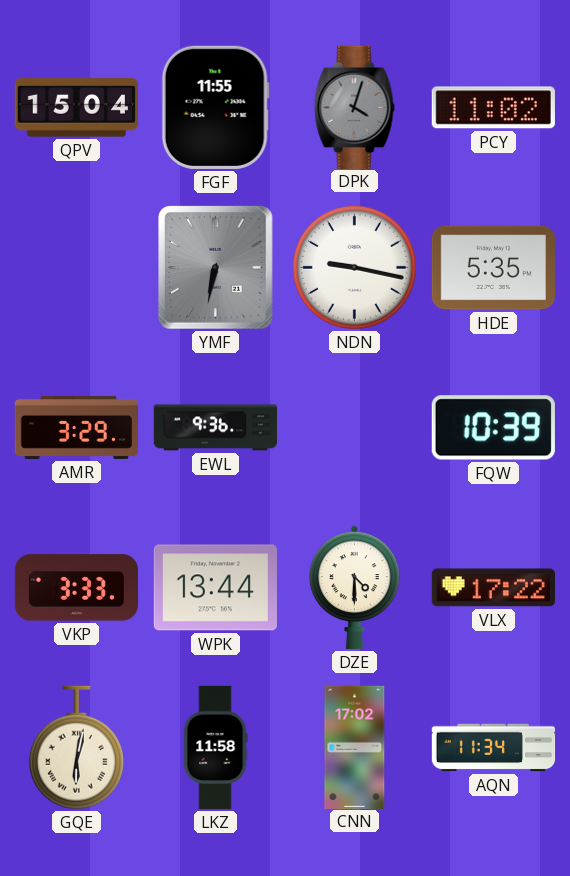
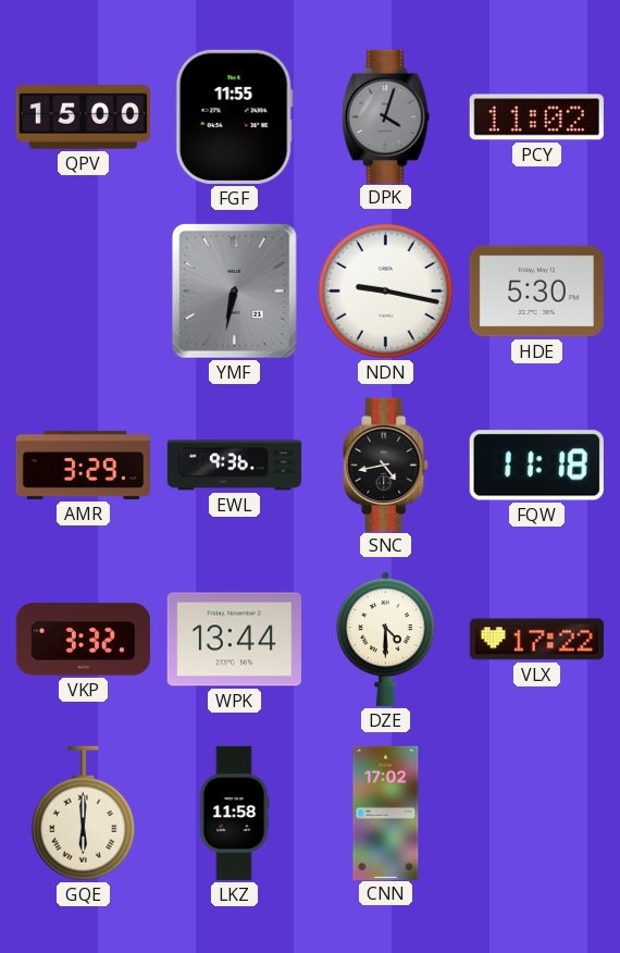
QPV: 15:04 -> 15:00
HDE: 5:35 -> 5:30
SNC: none -> 4:43
FQW: 10:39 -> 11:18
VKP: 3:33 -> 3:32
GQE: 6:02 -> 6:00
AQN: 11:34 -> none
